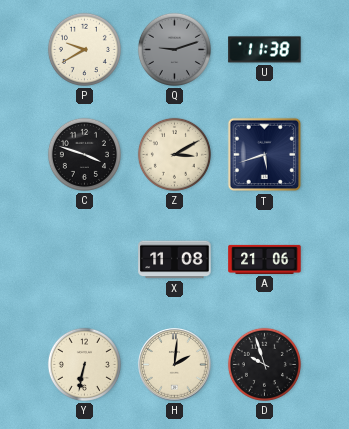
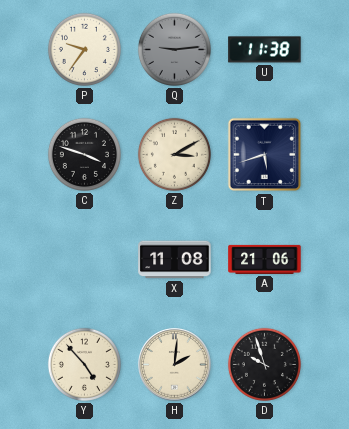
P: 9:40 -> 9:36
Q: 9:12 -> 9:14
Y: 6:32 -> 4:53
